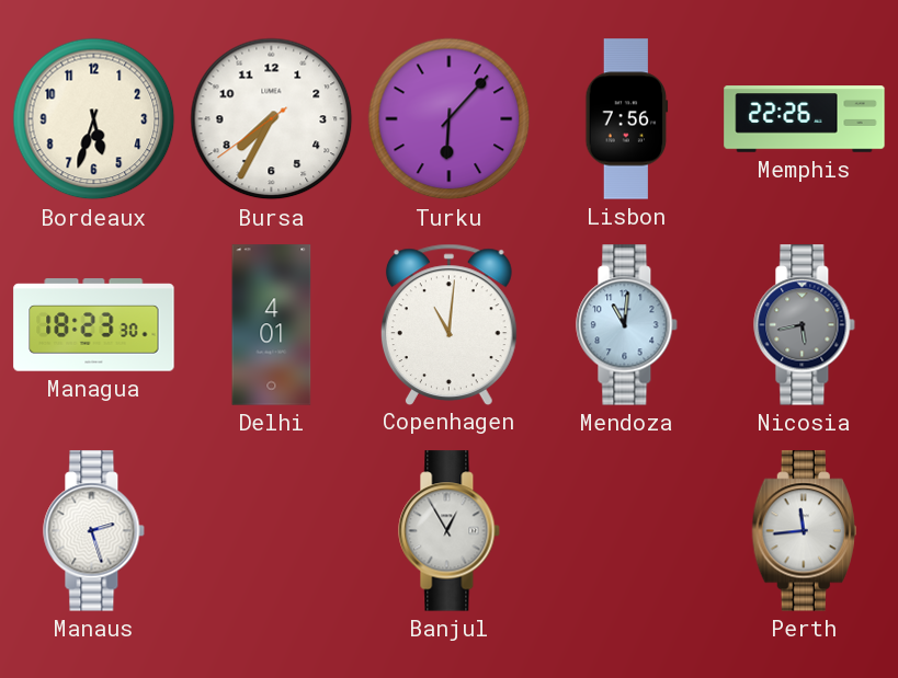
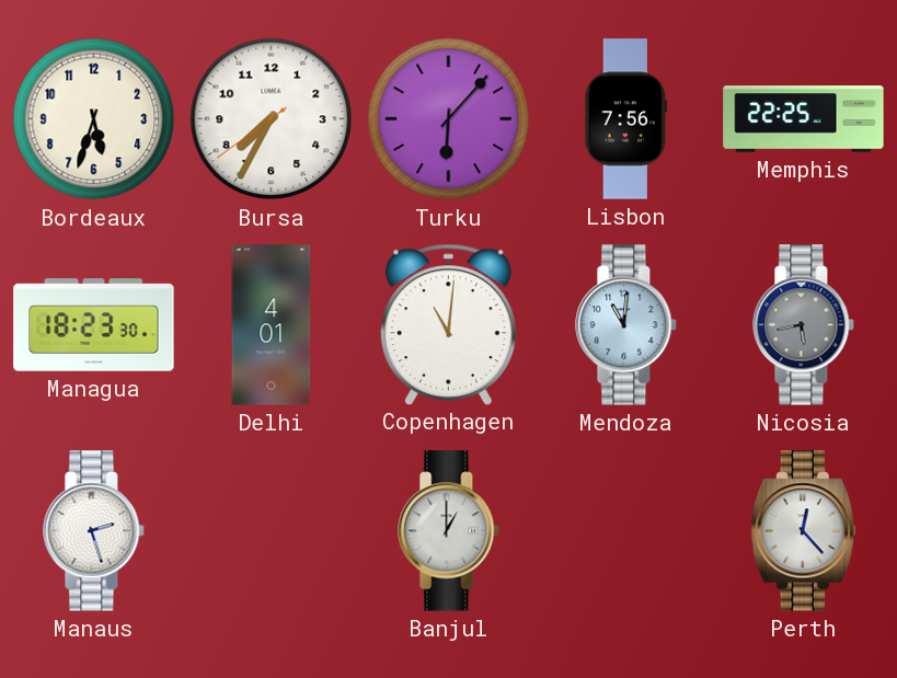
Memphis: 22:26 -> 22:25
Banjul: 12:55 -> 1:00
Perth: 11:44 -> 12:23
